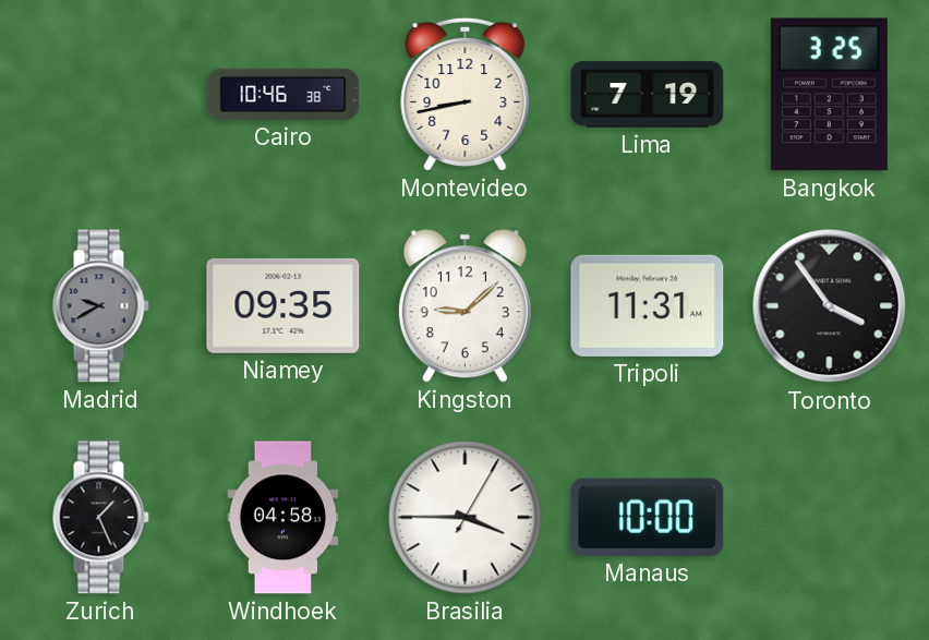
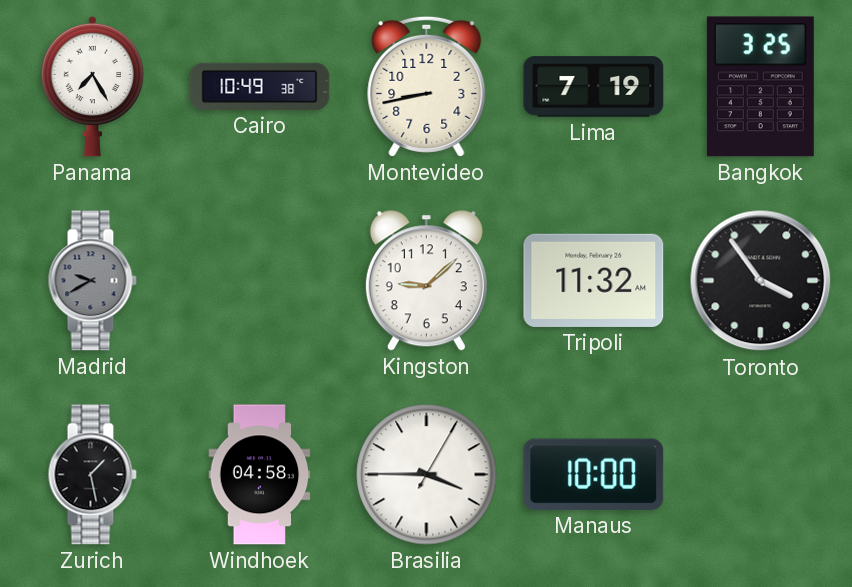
Panama: none -> 7:25
Cairo: 10:46 -> 10:49
Niamey: 09:35 -> none
Tripoli: 11:31 -> 11:32
Zurich: 1:26 -> 1:28
